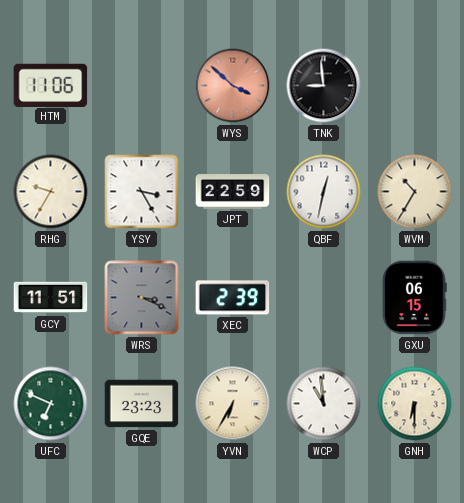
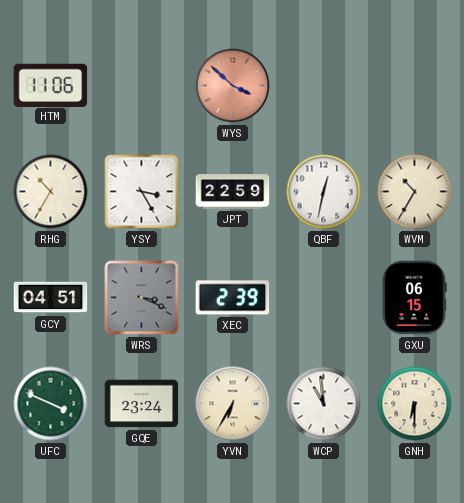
TNK: 8:59 -> none
RHG: 9:35 -> 10:35
GCY: 11:51 -> 04:51
UFC: 6:49 -> 3:49
GQE: 23:23 -> 23:24
